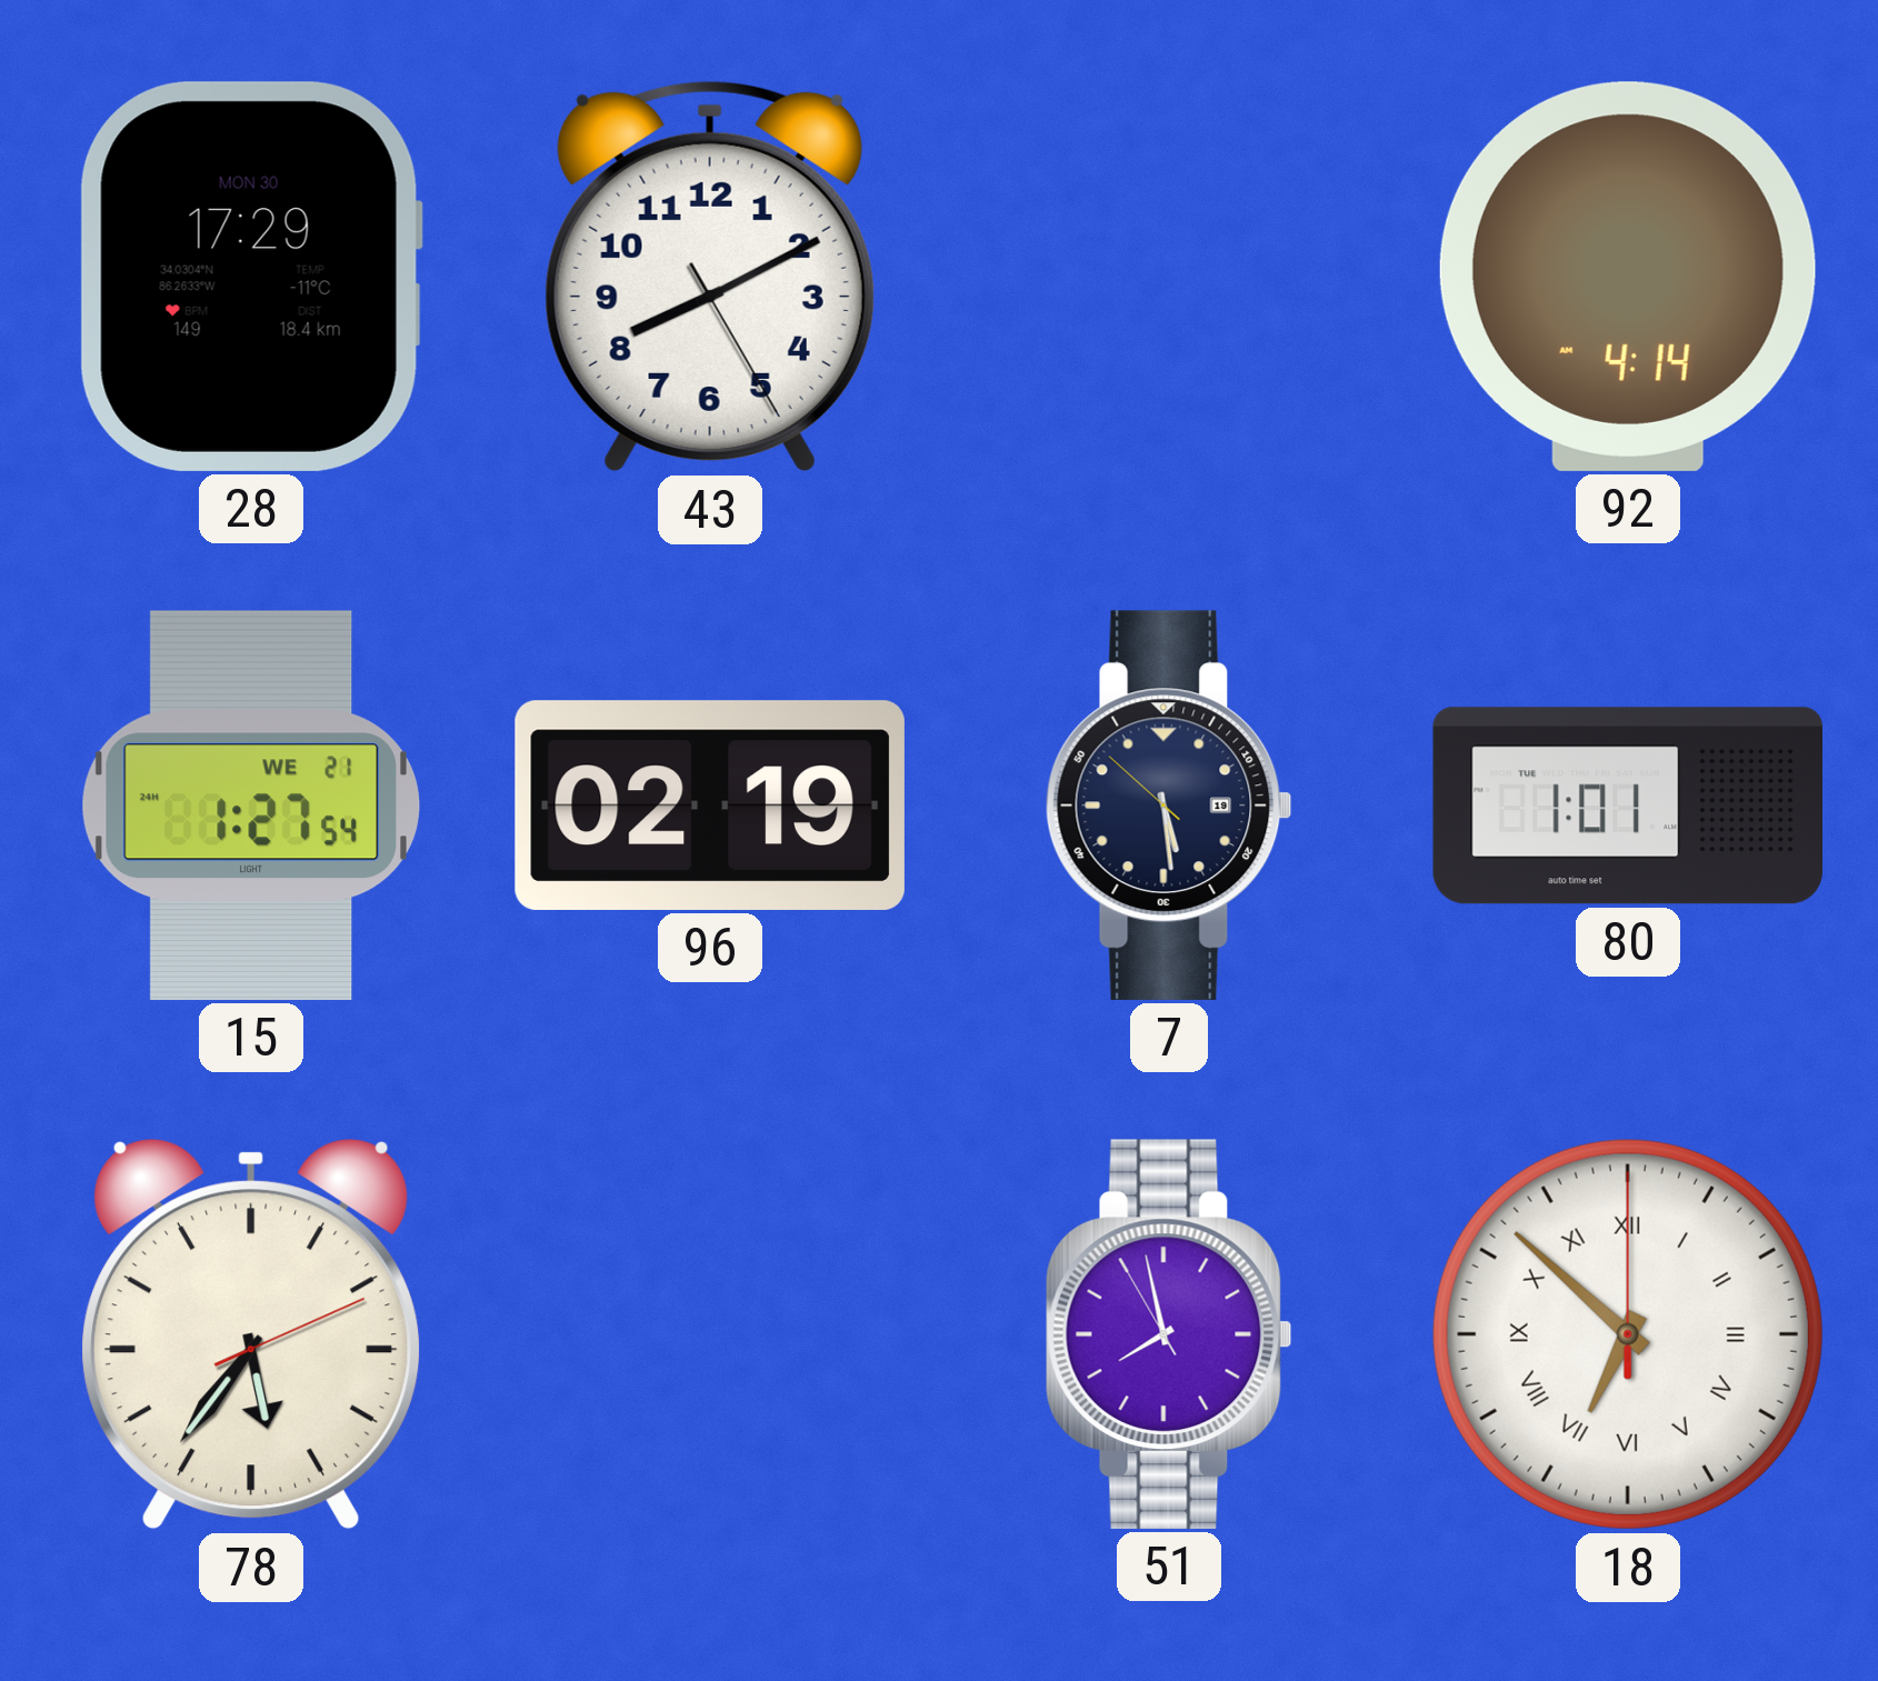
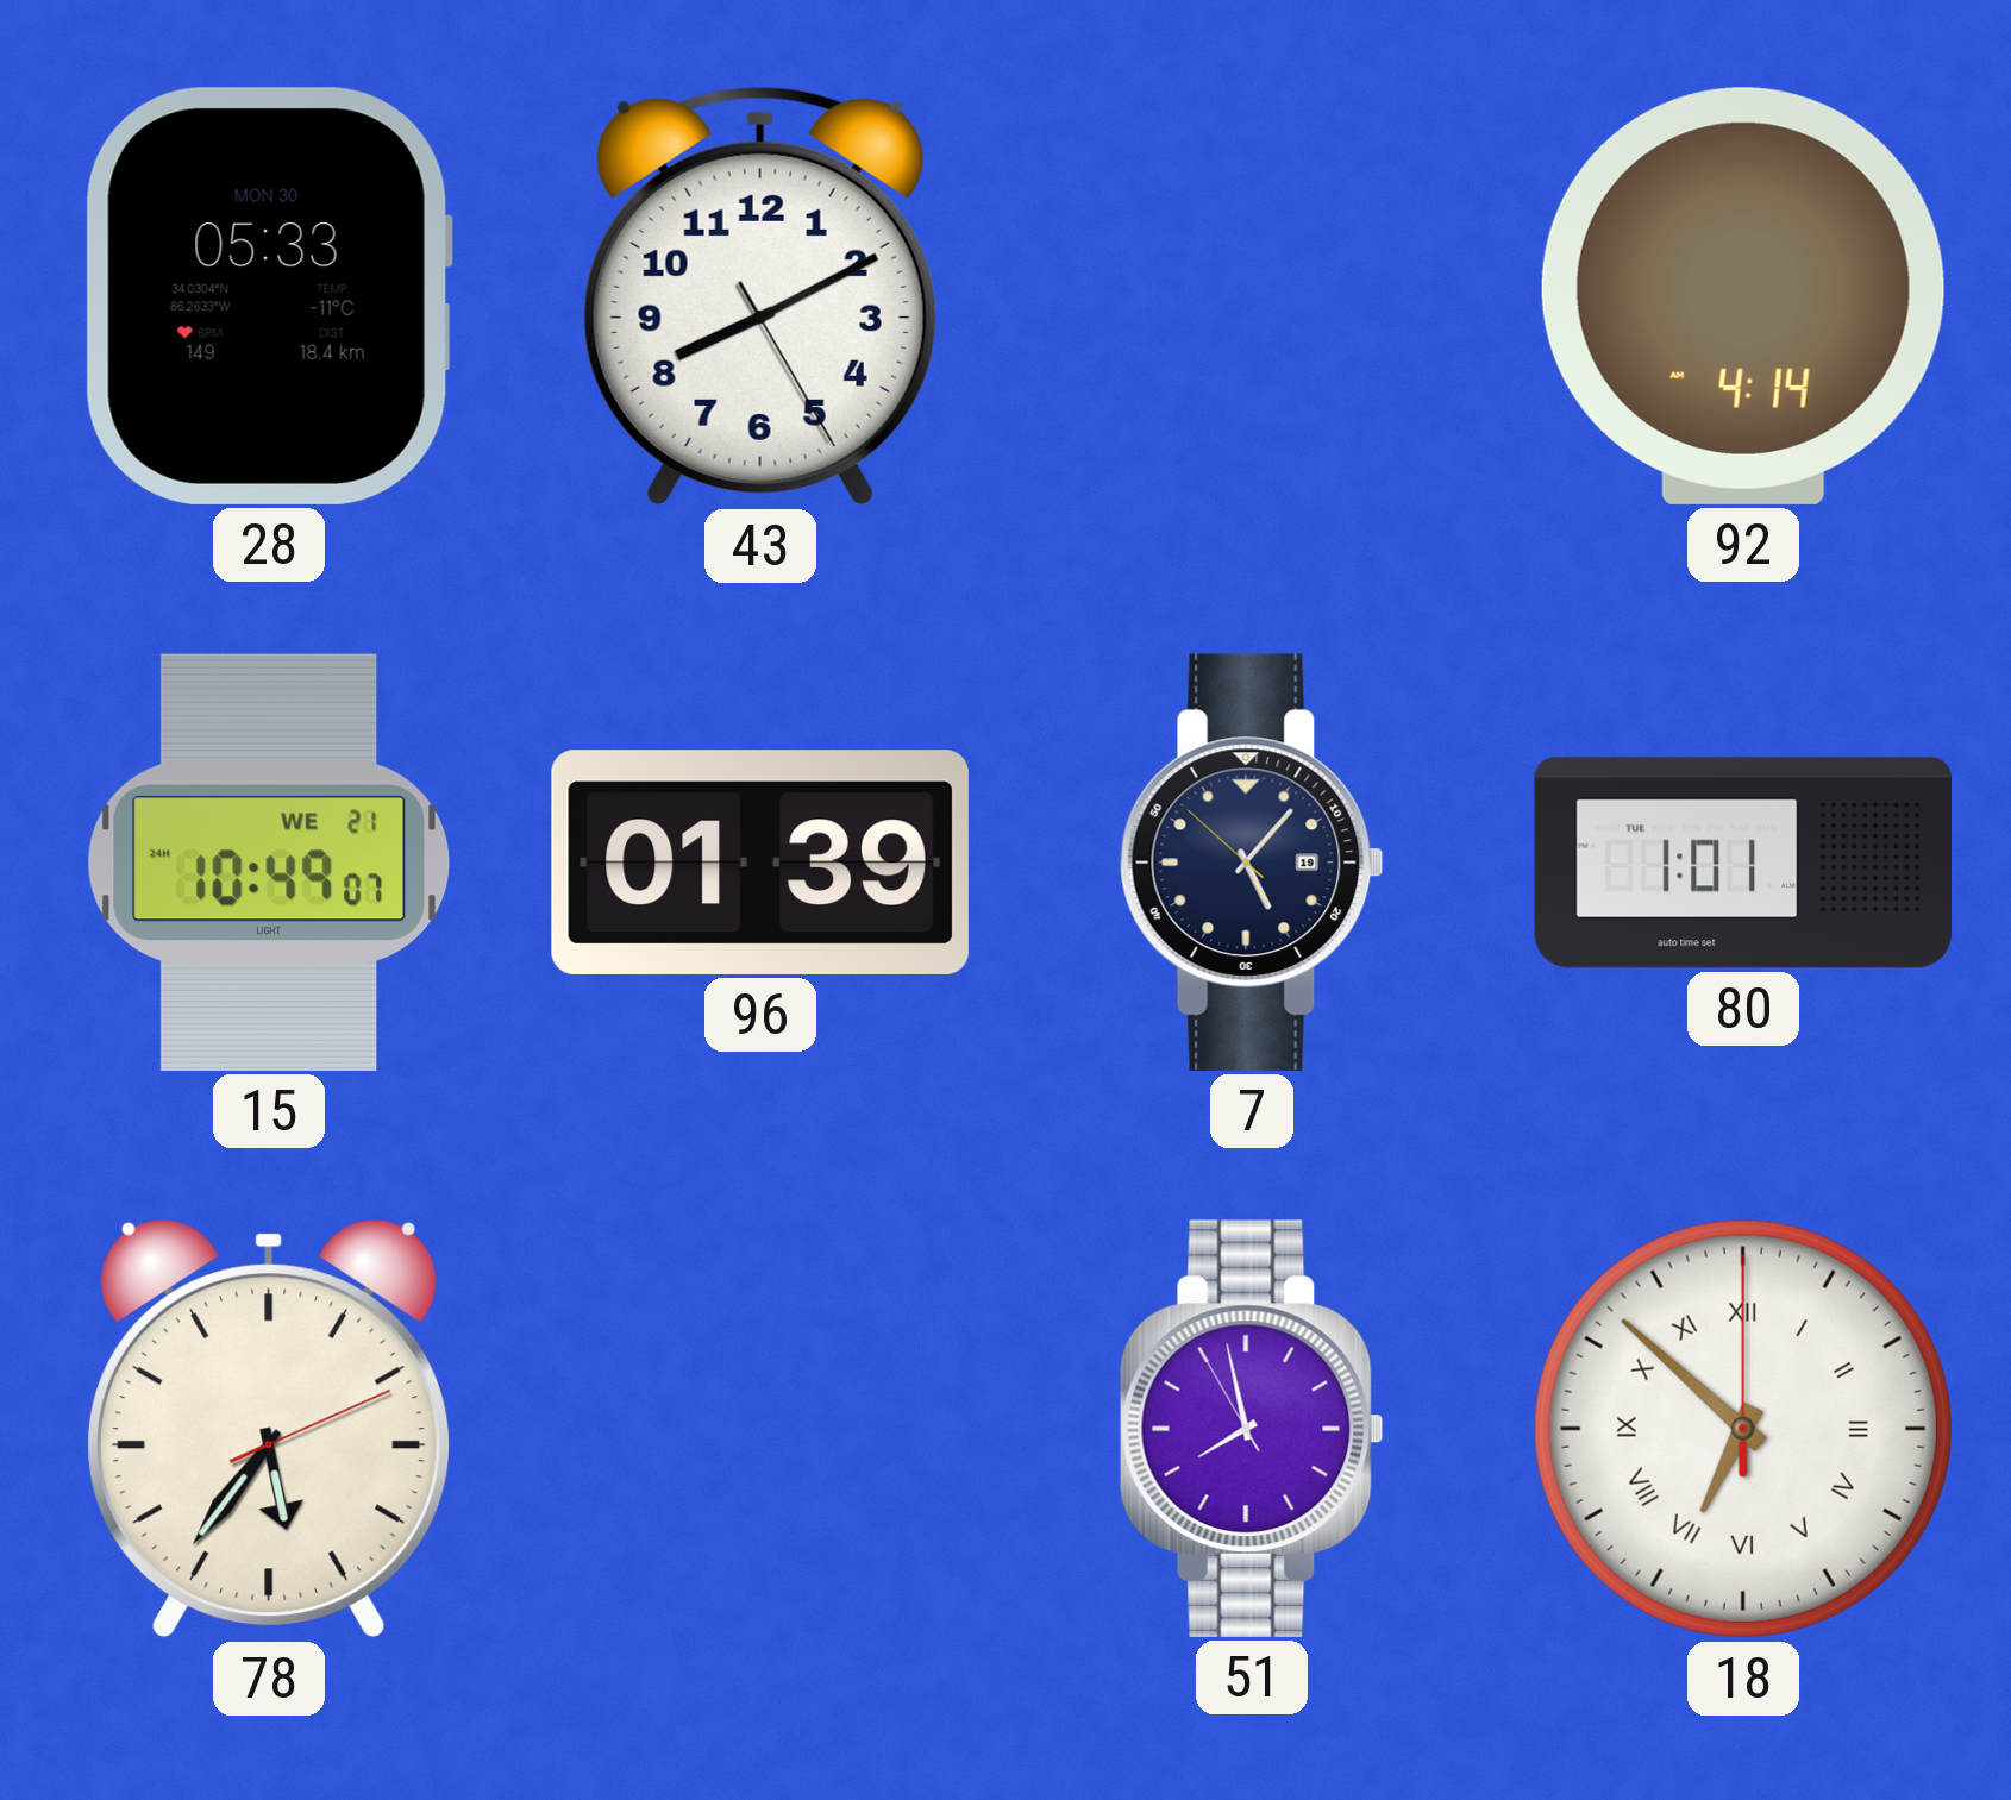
28: 17:29 -> 05:33
15: 1:27 -> 10:49
96: 02:19 -> 01:39
7: 5:28 -> 5:06
